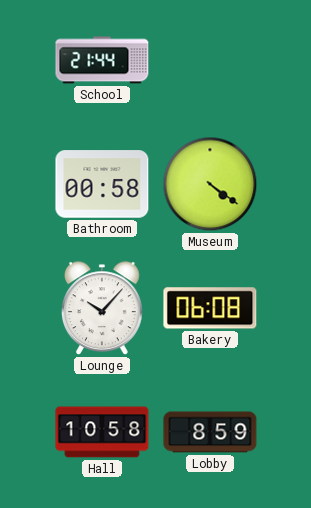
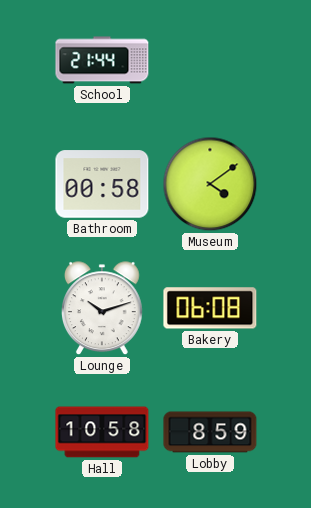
Museum: 4:21 -> 4:09
Lounge: 10:07 -> 10:12
